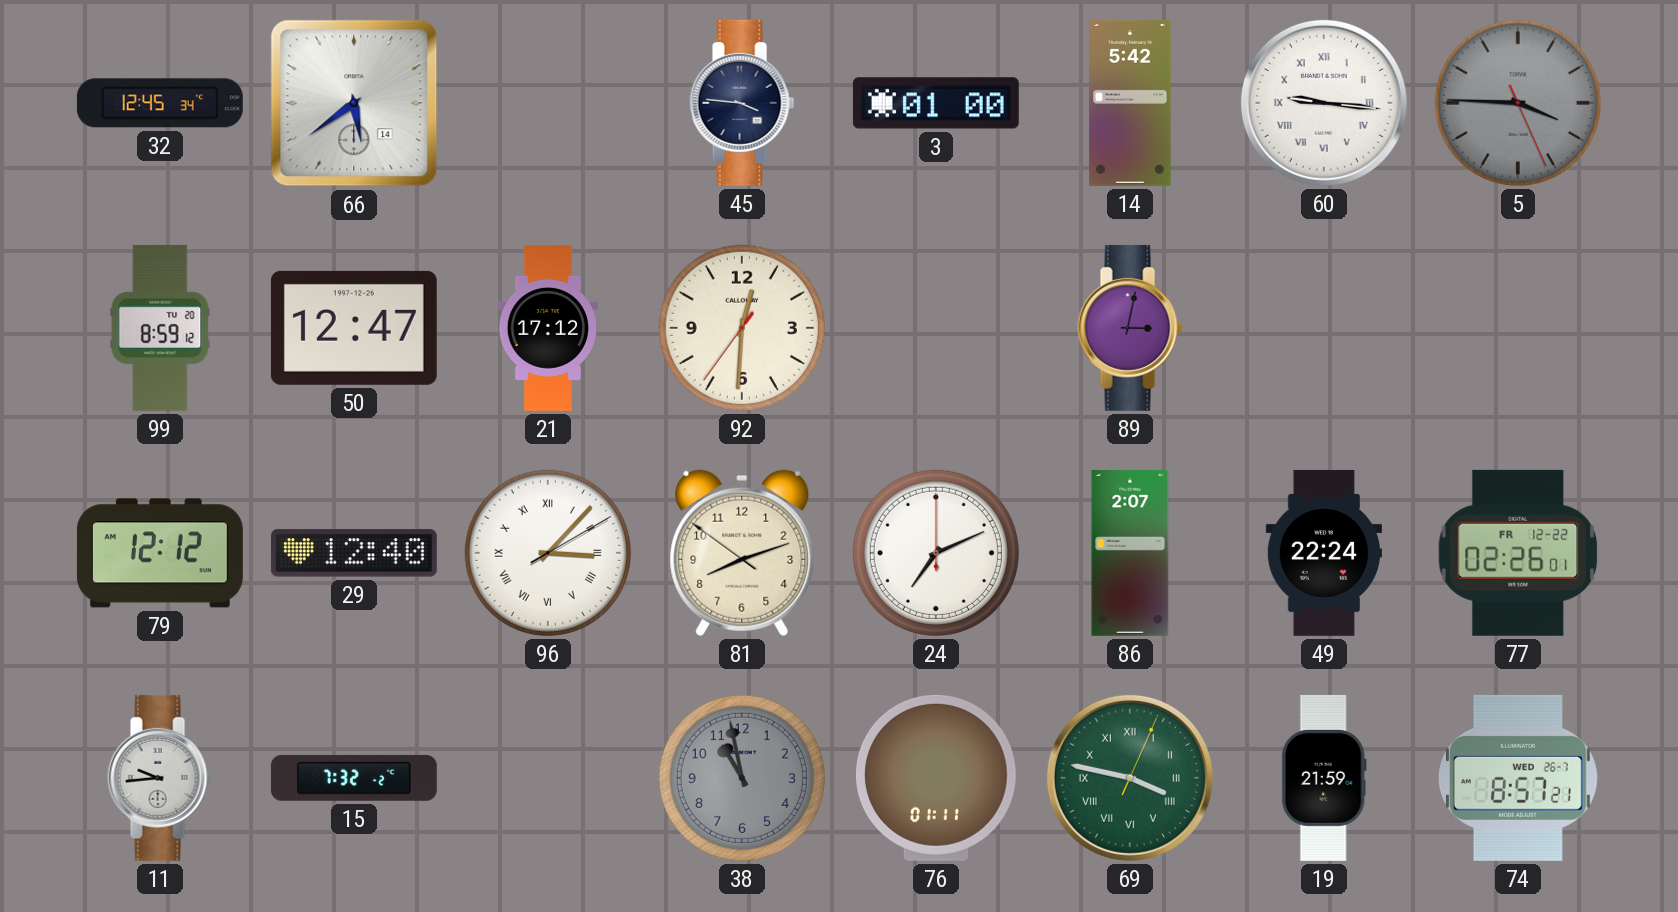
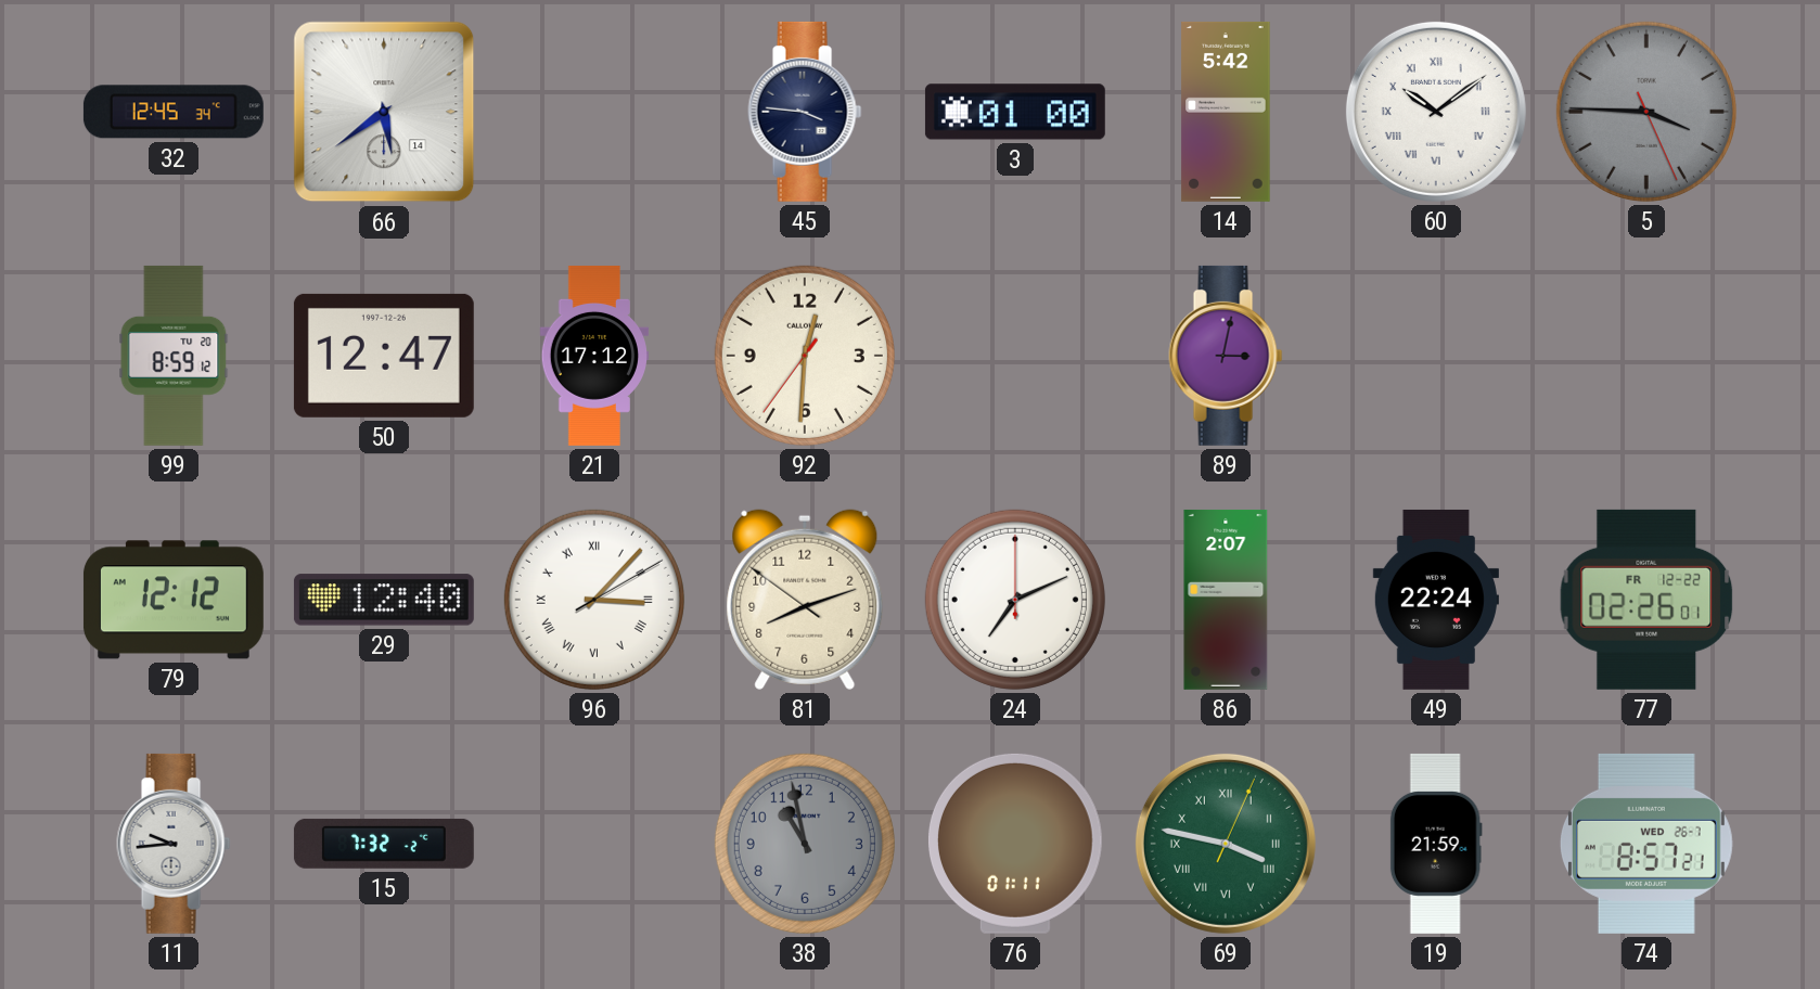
60: 9:16 -> 10:09
